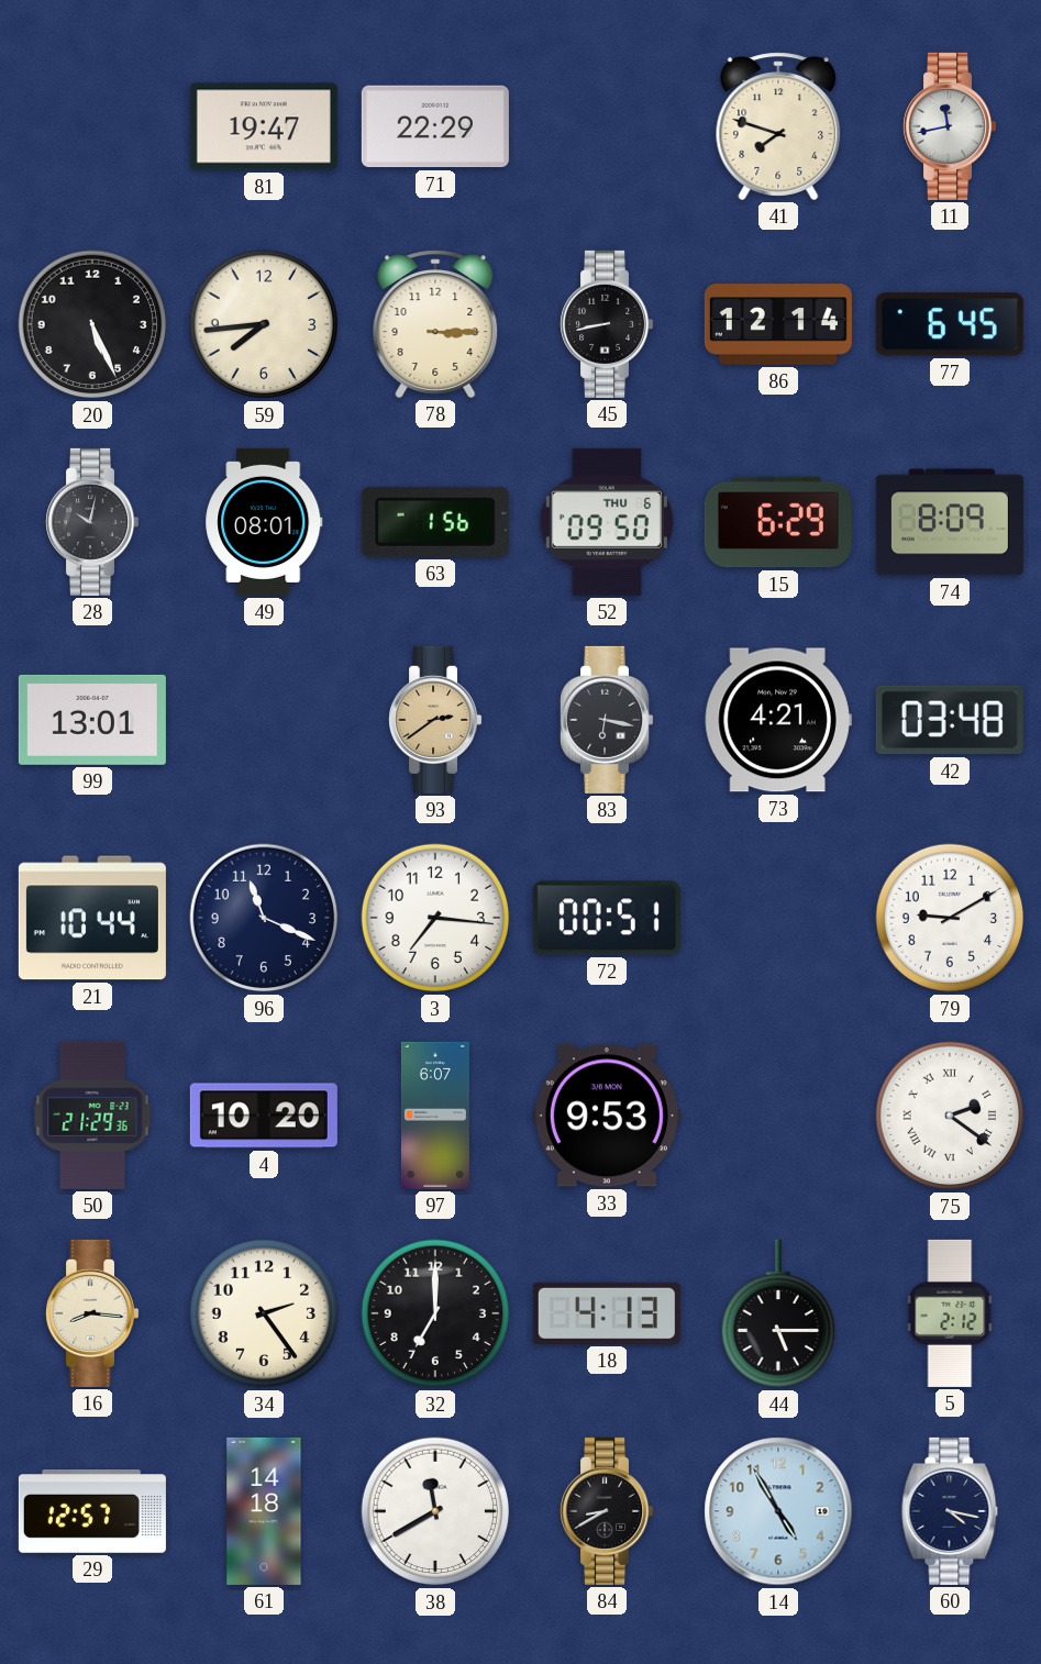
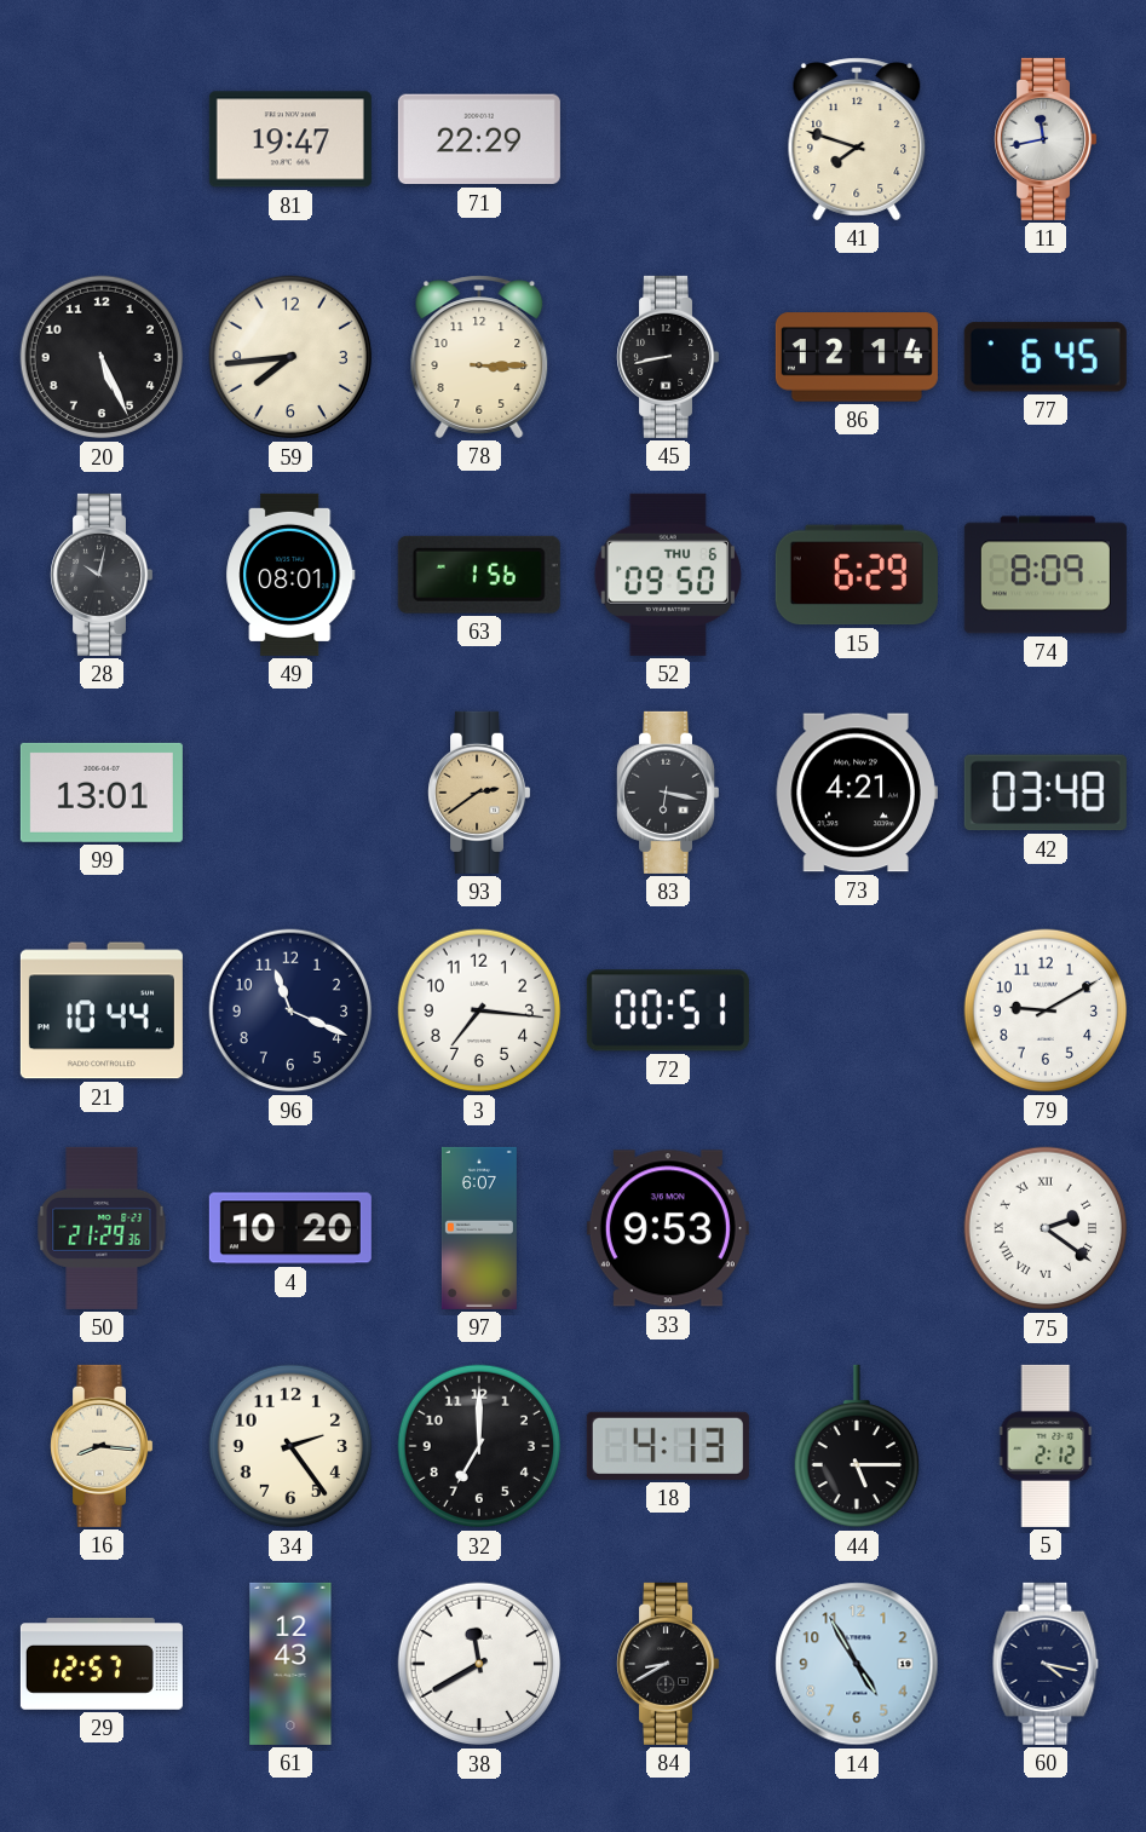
61: 14:18 -> 12:43
